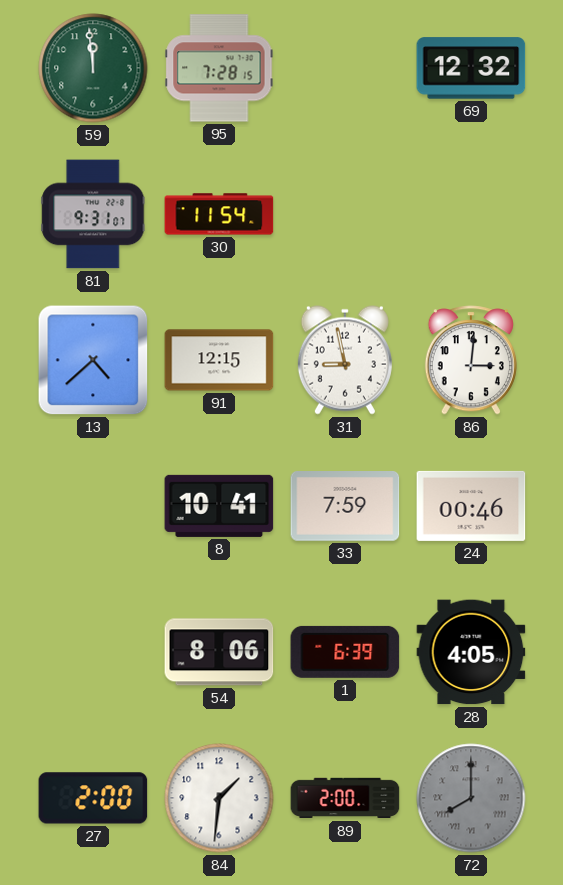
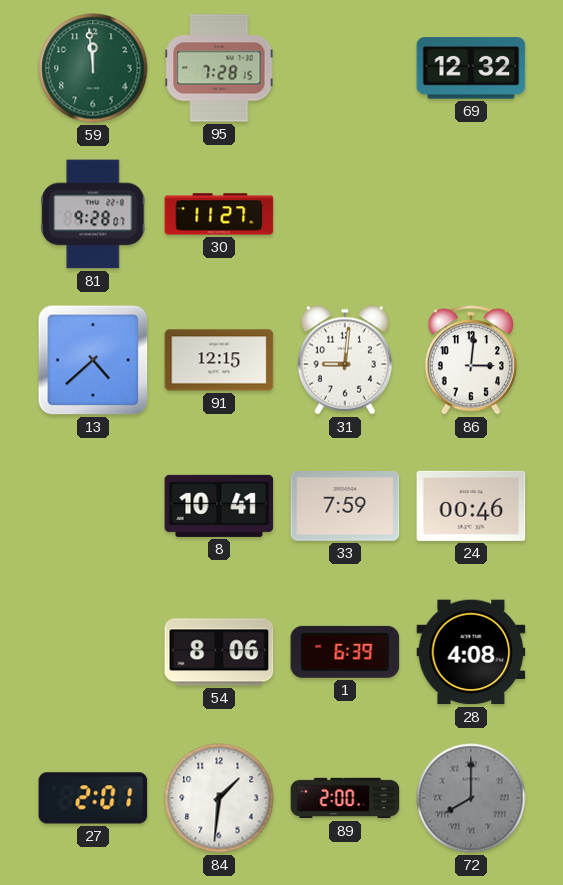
81: 9:31 -> 9:28
30: 11:54 -> 11:27
31: 8:58 -> 9:01
28: 4:05 -> 4:08
27: 2:00 -> 2:01
